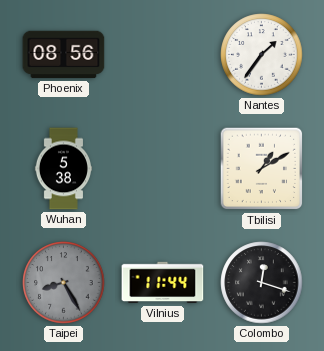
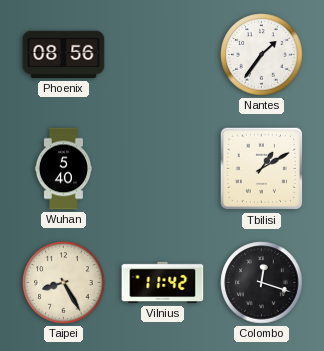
Wuhan: 5:38 -> 5:40
Taipei dial: grey -> cream
Vilnius: 11:44 -> 11:42
